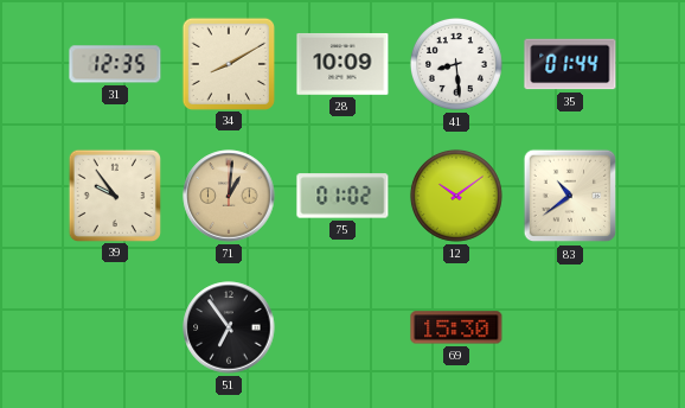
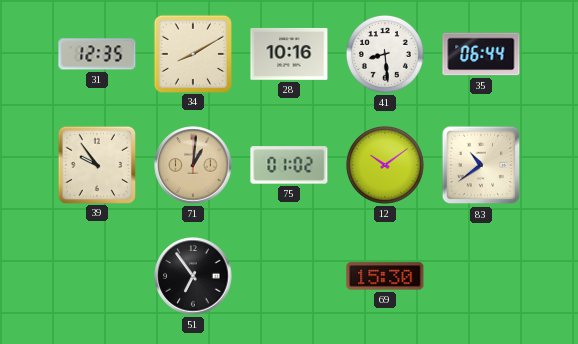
28: 10:09 -> 10:16
35: 01:44 -> 06:44
